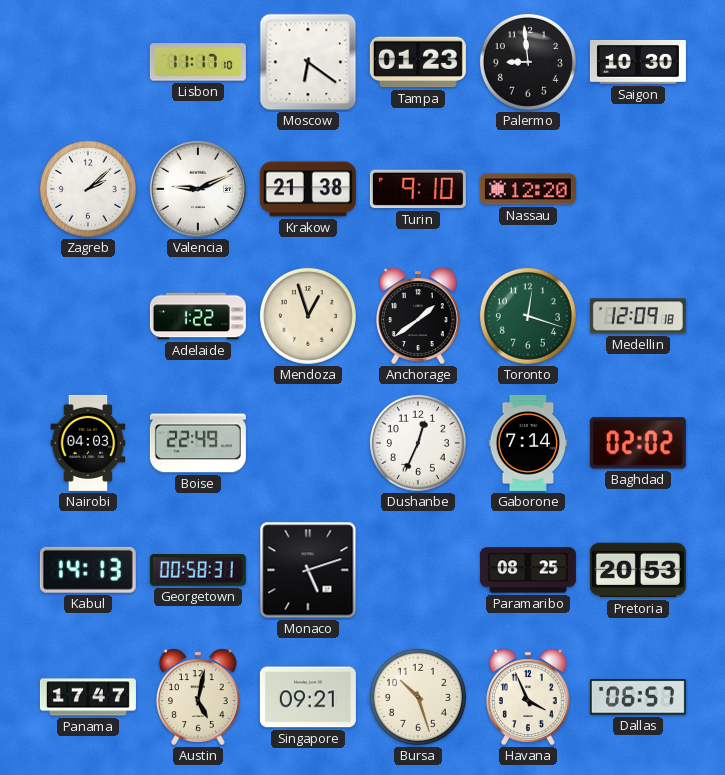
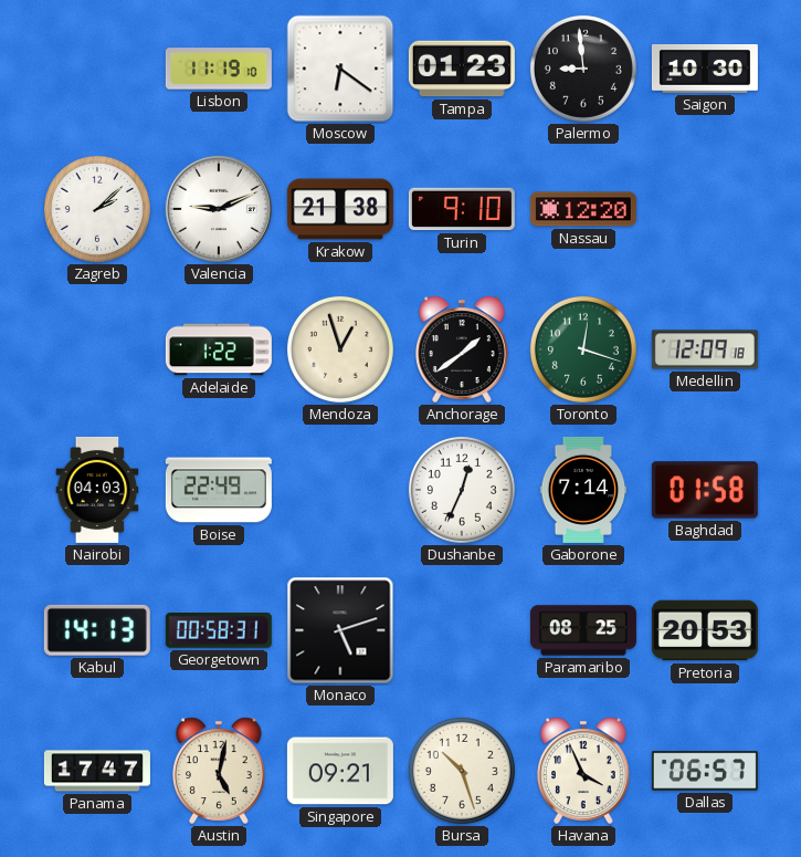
Lisbon: 11:17 -> 11:19
Baghdad: 02:02 -> 01:58
